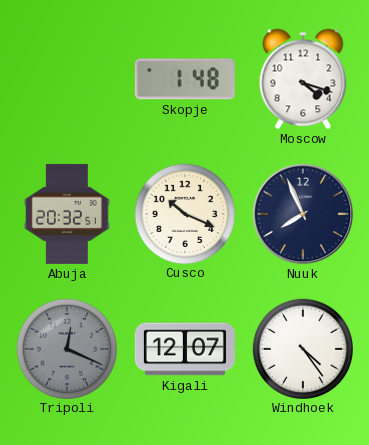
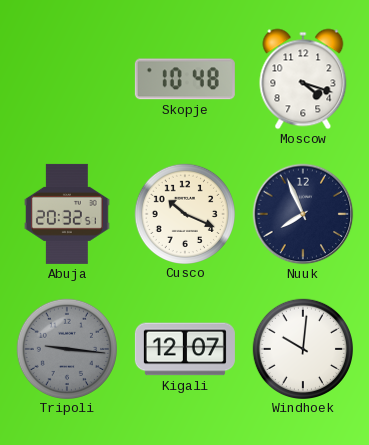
Skopje: 1:48 -> 10:48
Tripoli: 12:19 -> 9:16
Windhoek: 4:24 -> 10:01
